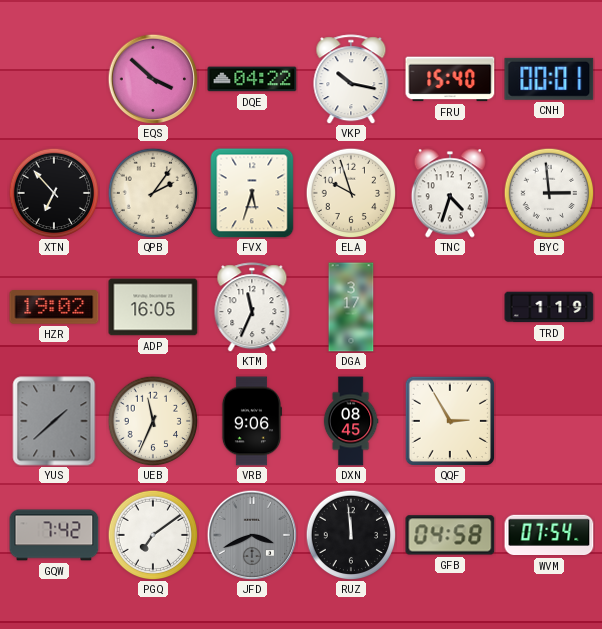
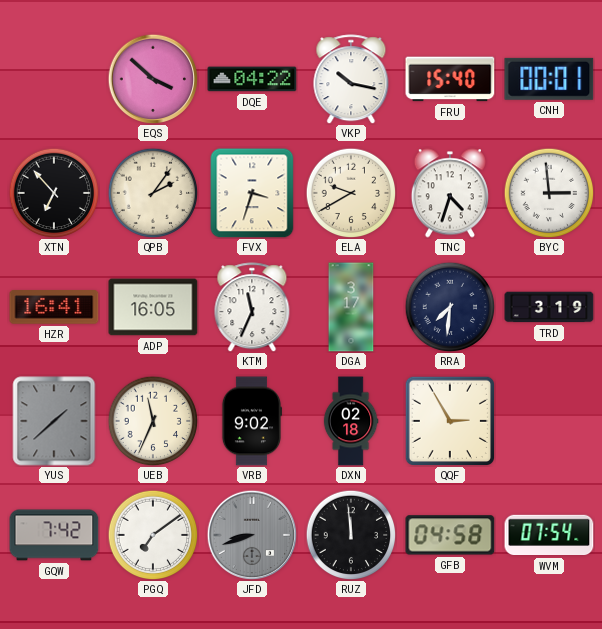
FVX: 5:33 -> 3:33
ELA: 9:57 -> 9:40
HZR: 19:02 -> 16:41
RRA: none -> 7:31
TRD: 1:19 -> 3:19
VRB: 9:06 -> 9:02
DXN: 08:45 -> 02:18
JFD: 3:41 -> 8:42
